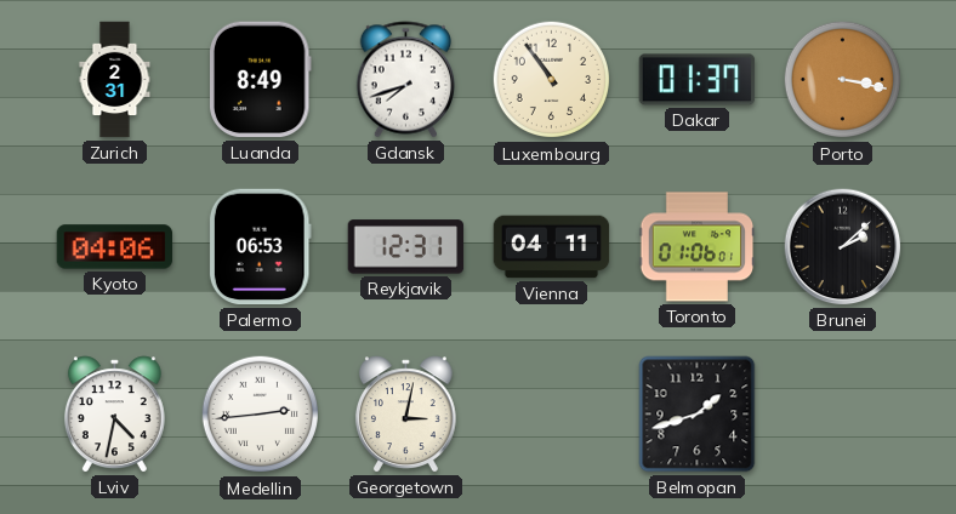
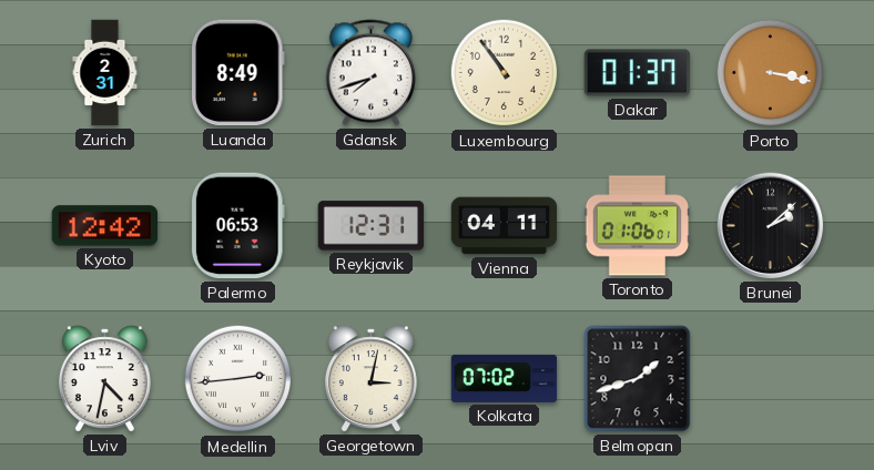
Kyoto: 04:06 -> 12:42
Kolkata: none -> 07:02
